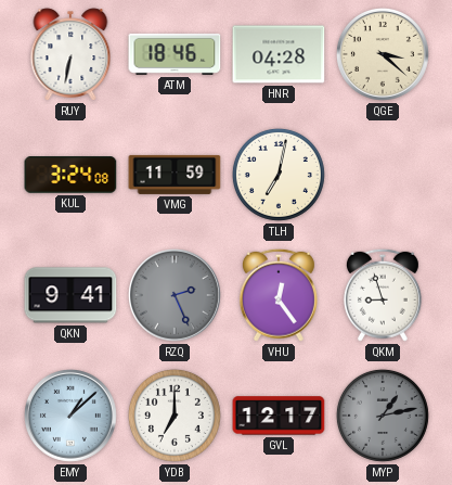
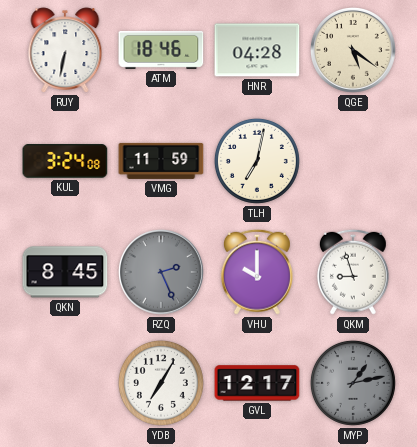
QGE: 3:22 -> 5:21
QKN: 9:41 -> 8:45
VHU: 12:24 -> 10:00
EMY: 1:08 -> none
YDB: 7:00 -> 7:05
